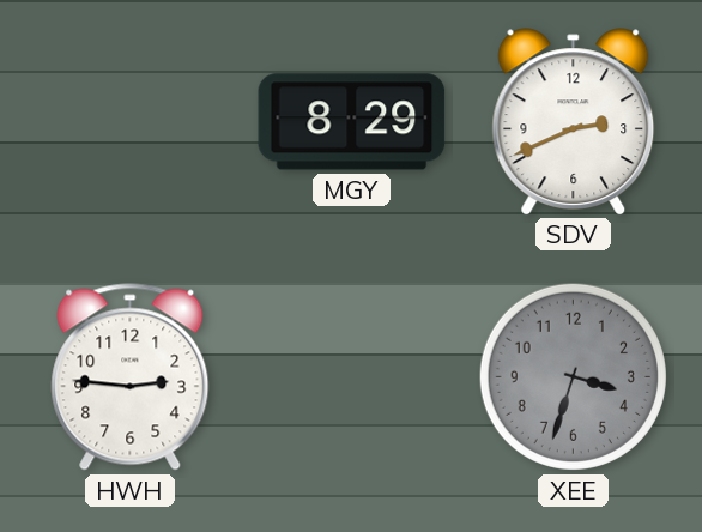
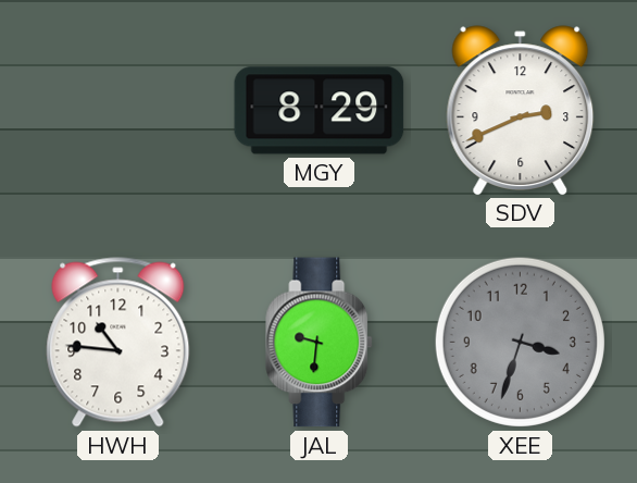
HWH: 2:46 -> 10:46
JAL: none -> 9:31
